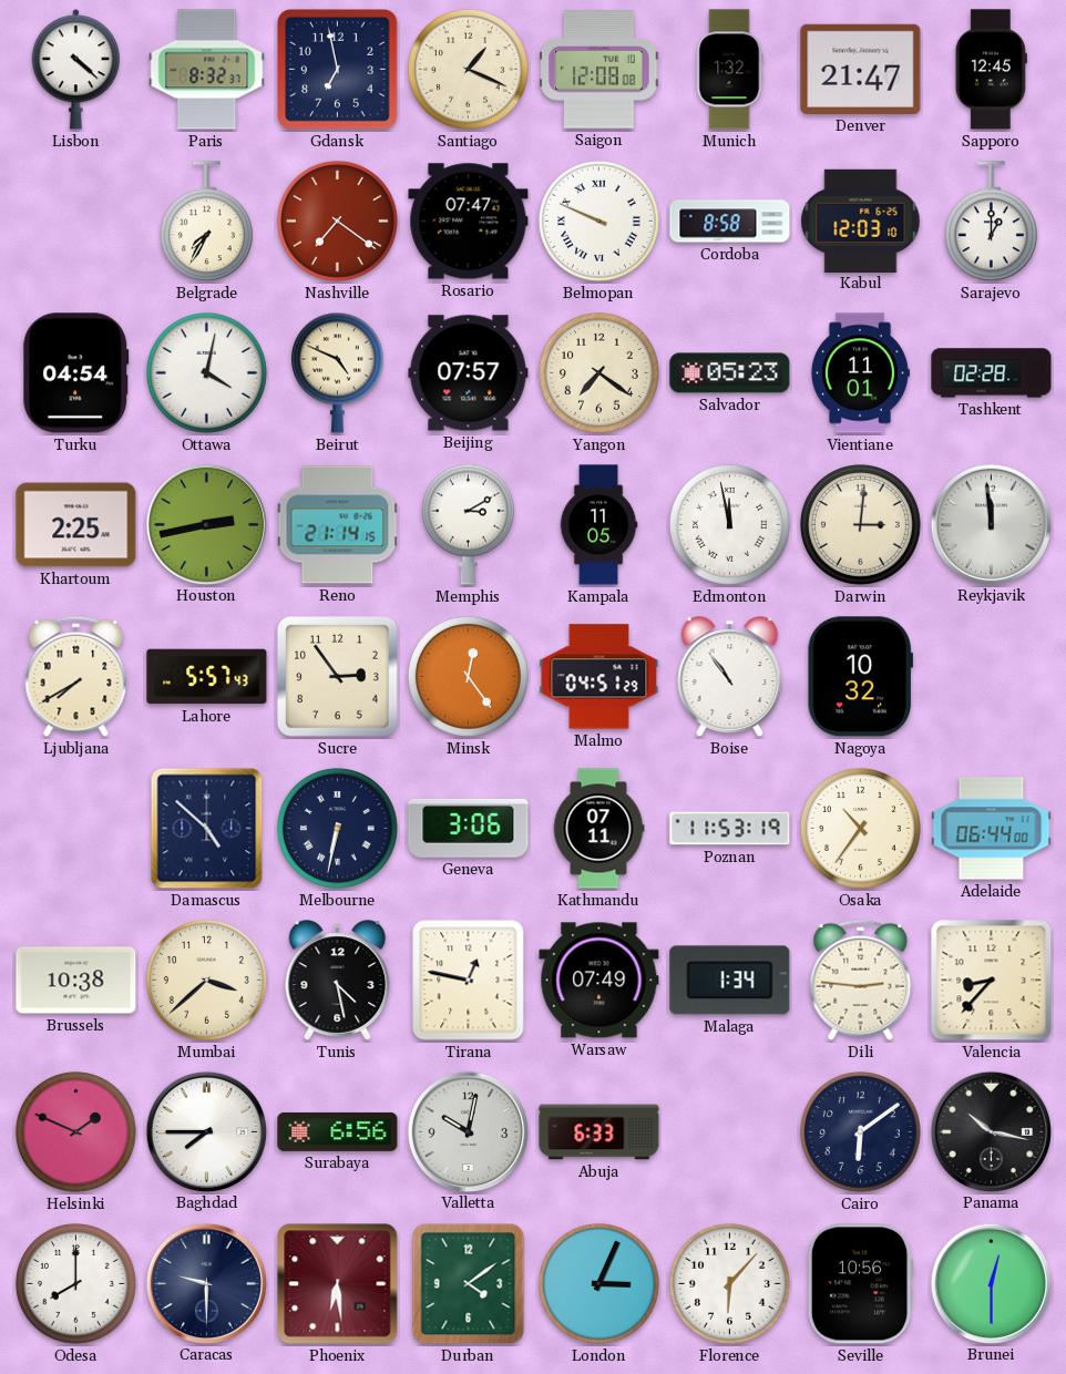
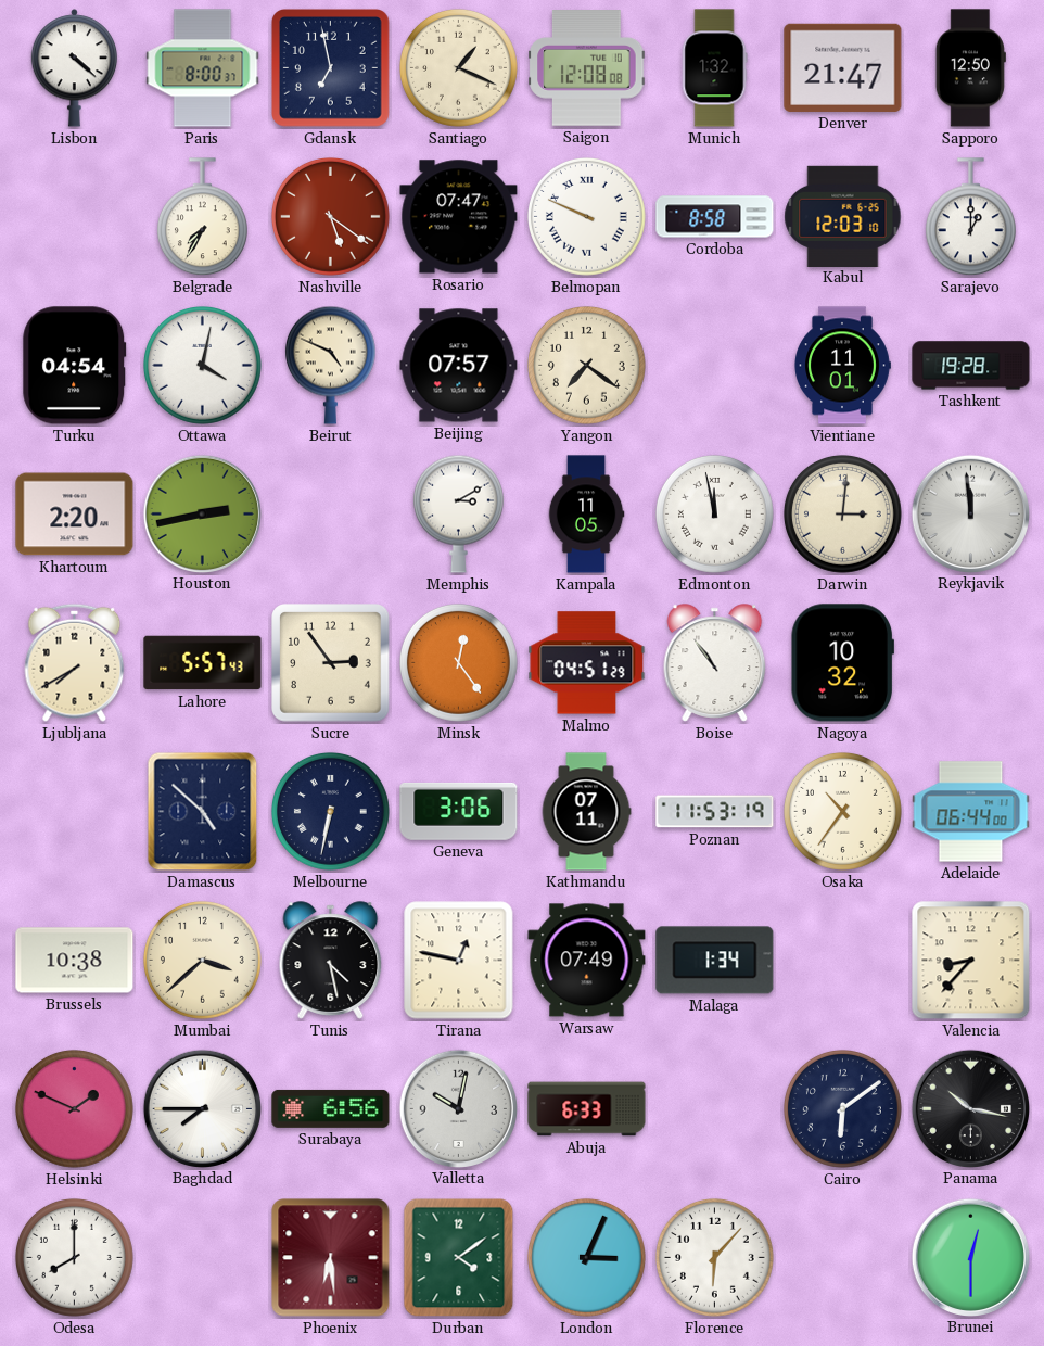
Paris: 8:32 -> 8:00
Sapporo: 12:45 -> 12:50
Nashville: 7:21 -> 5:21
Salvador: 05:23 -> none
Tashkent: 02:28 -> 19:28
Khartoum: 2:25 -> 2:20
Reno: 21:14 -> none
Dili: 2:46 -> none
Caracas: 9:30 -> none
Seville: 10:56 -> none
